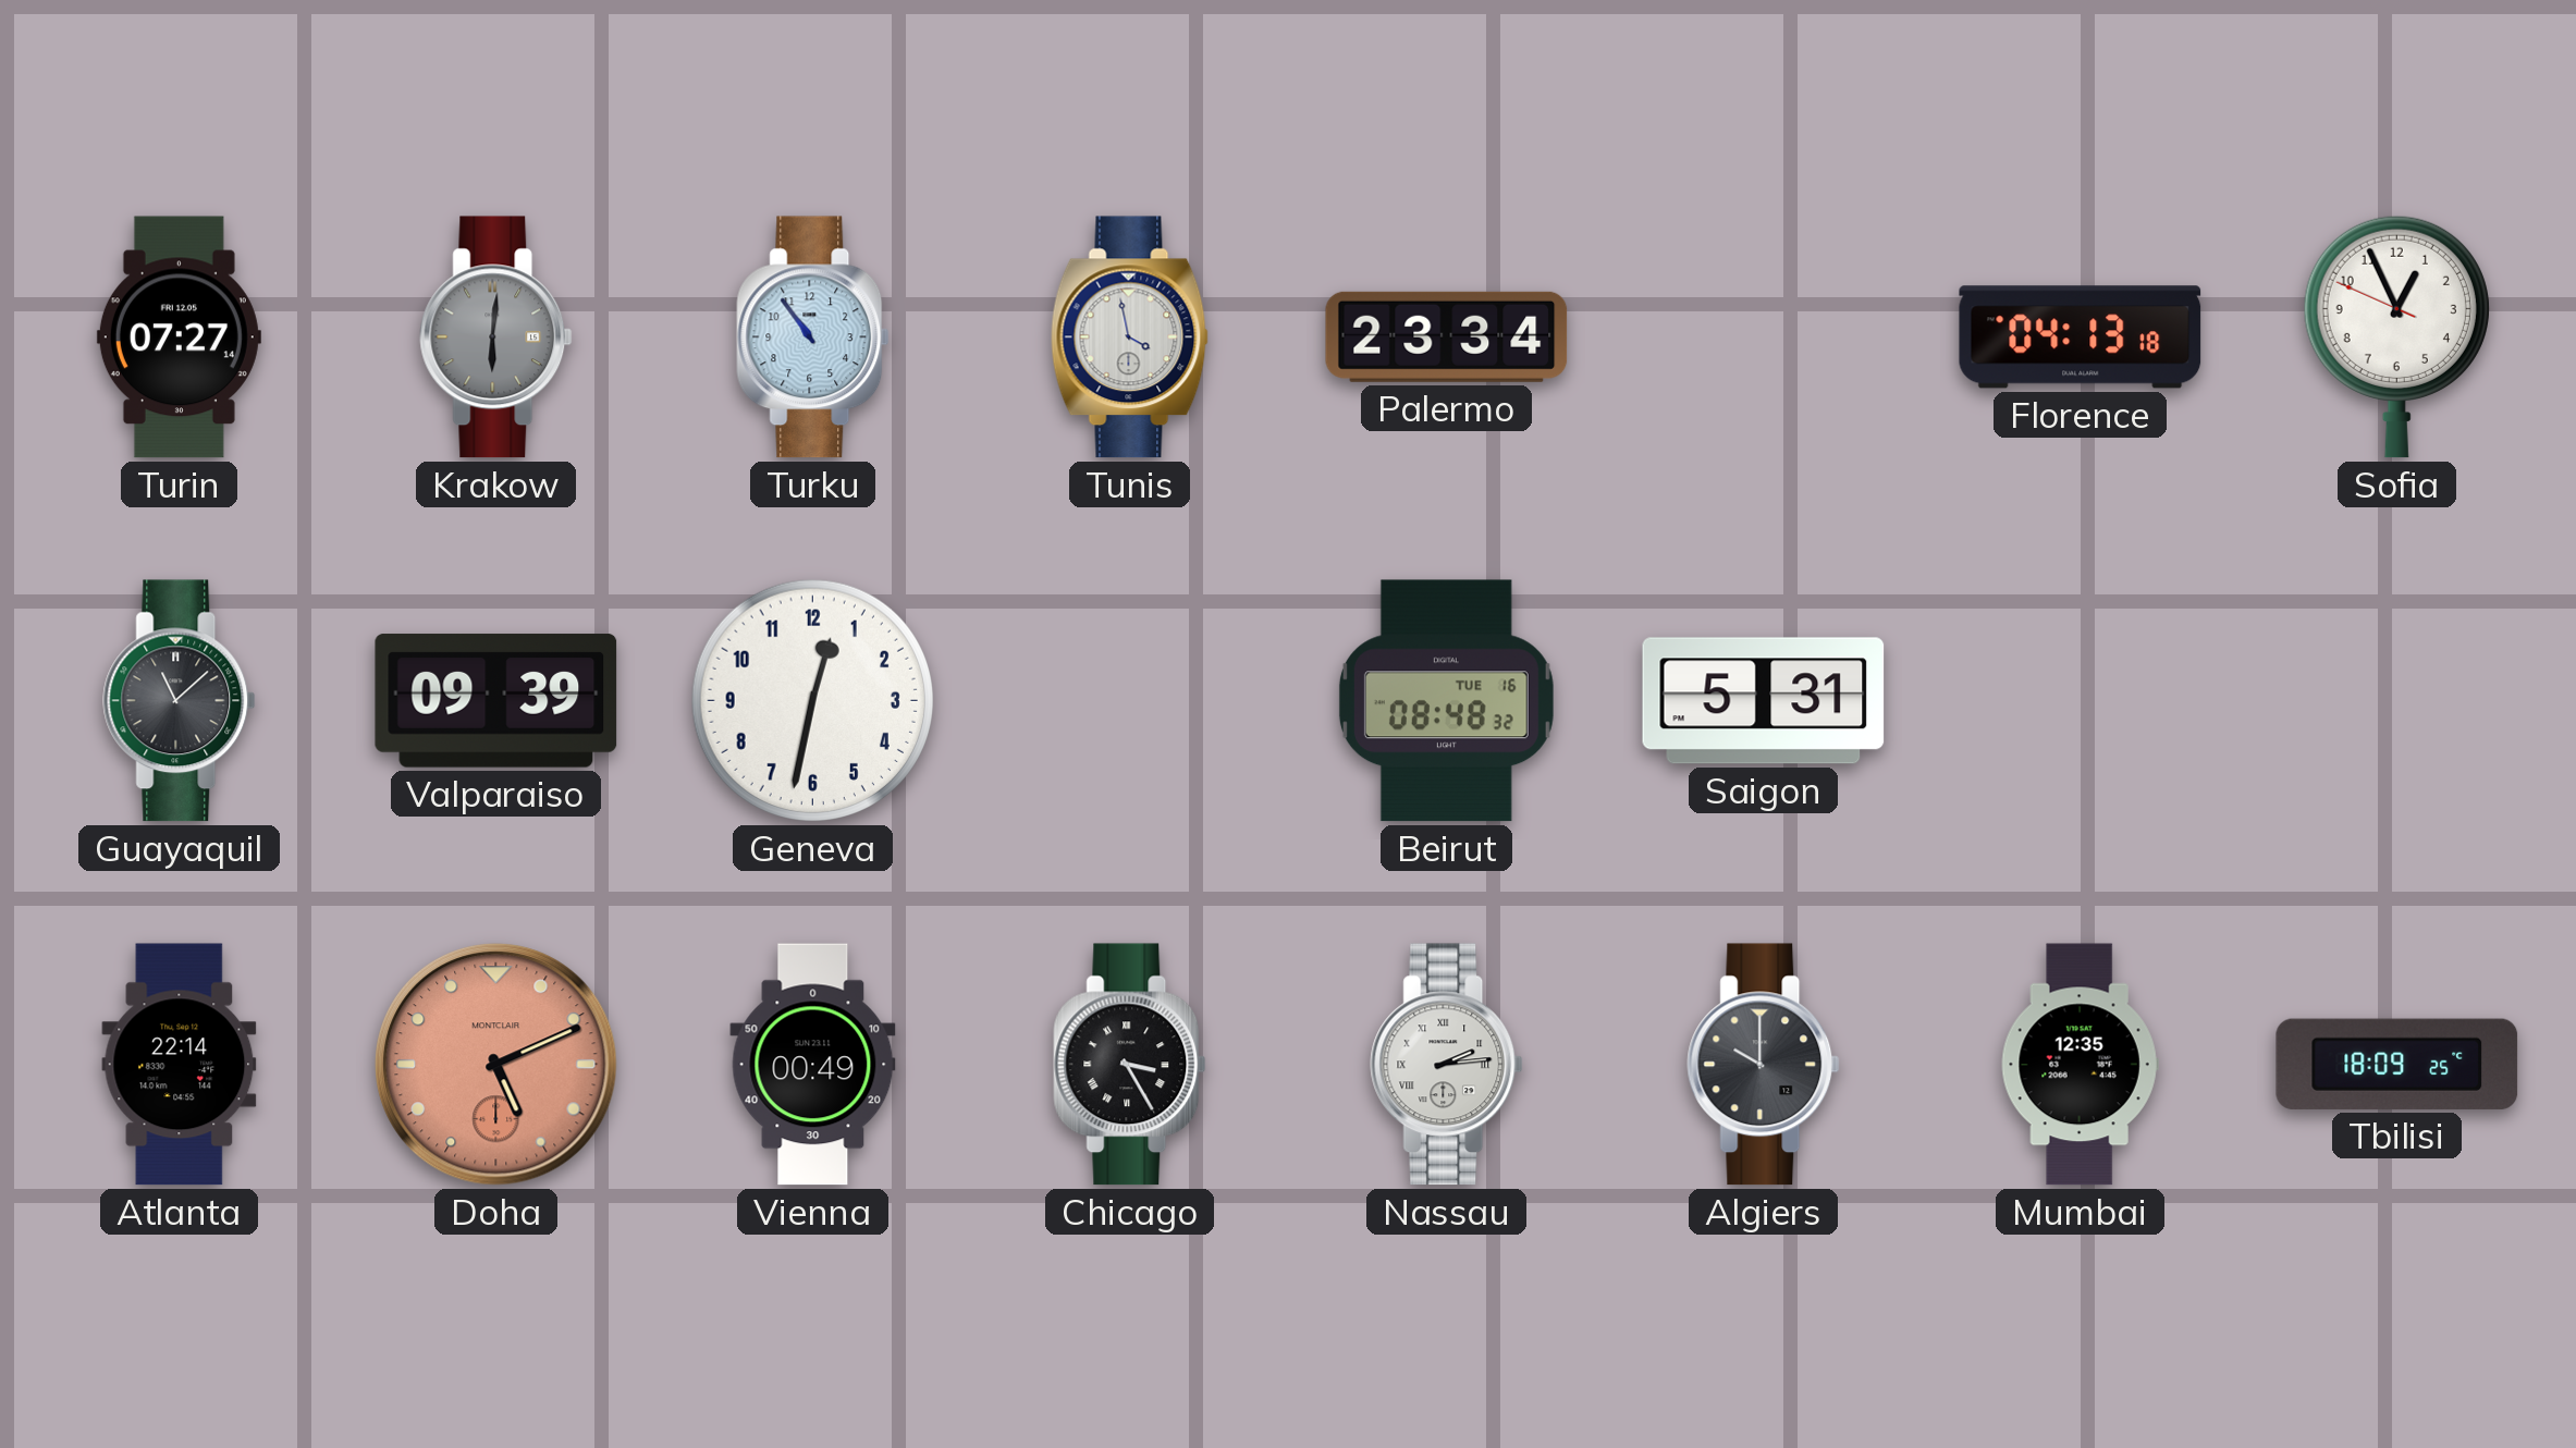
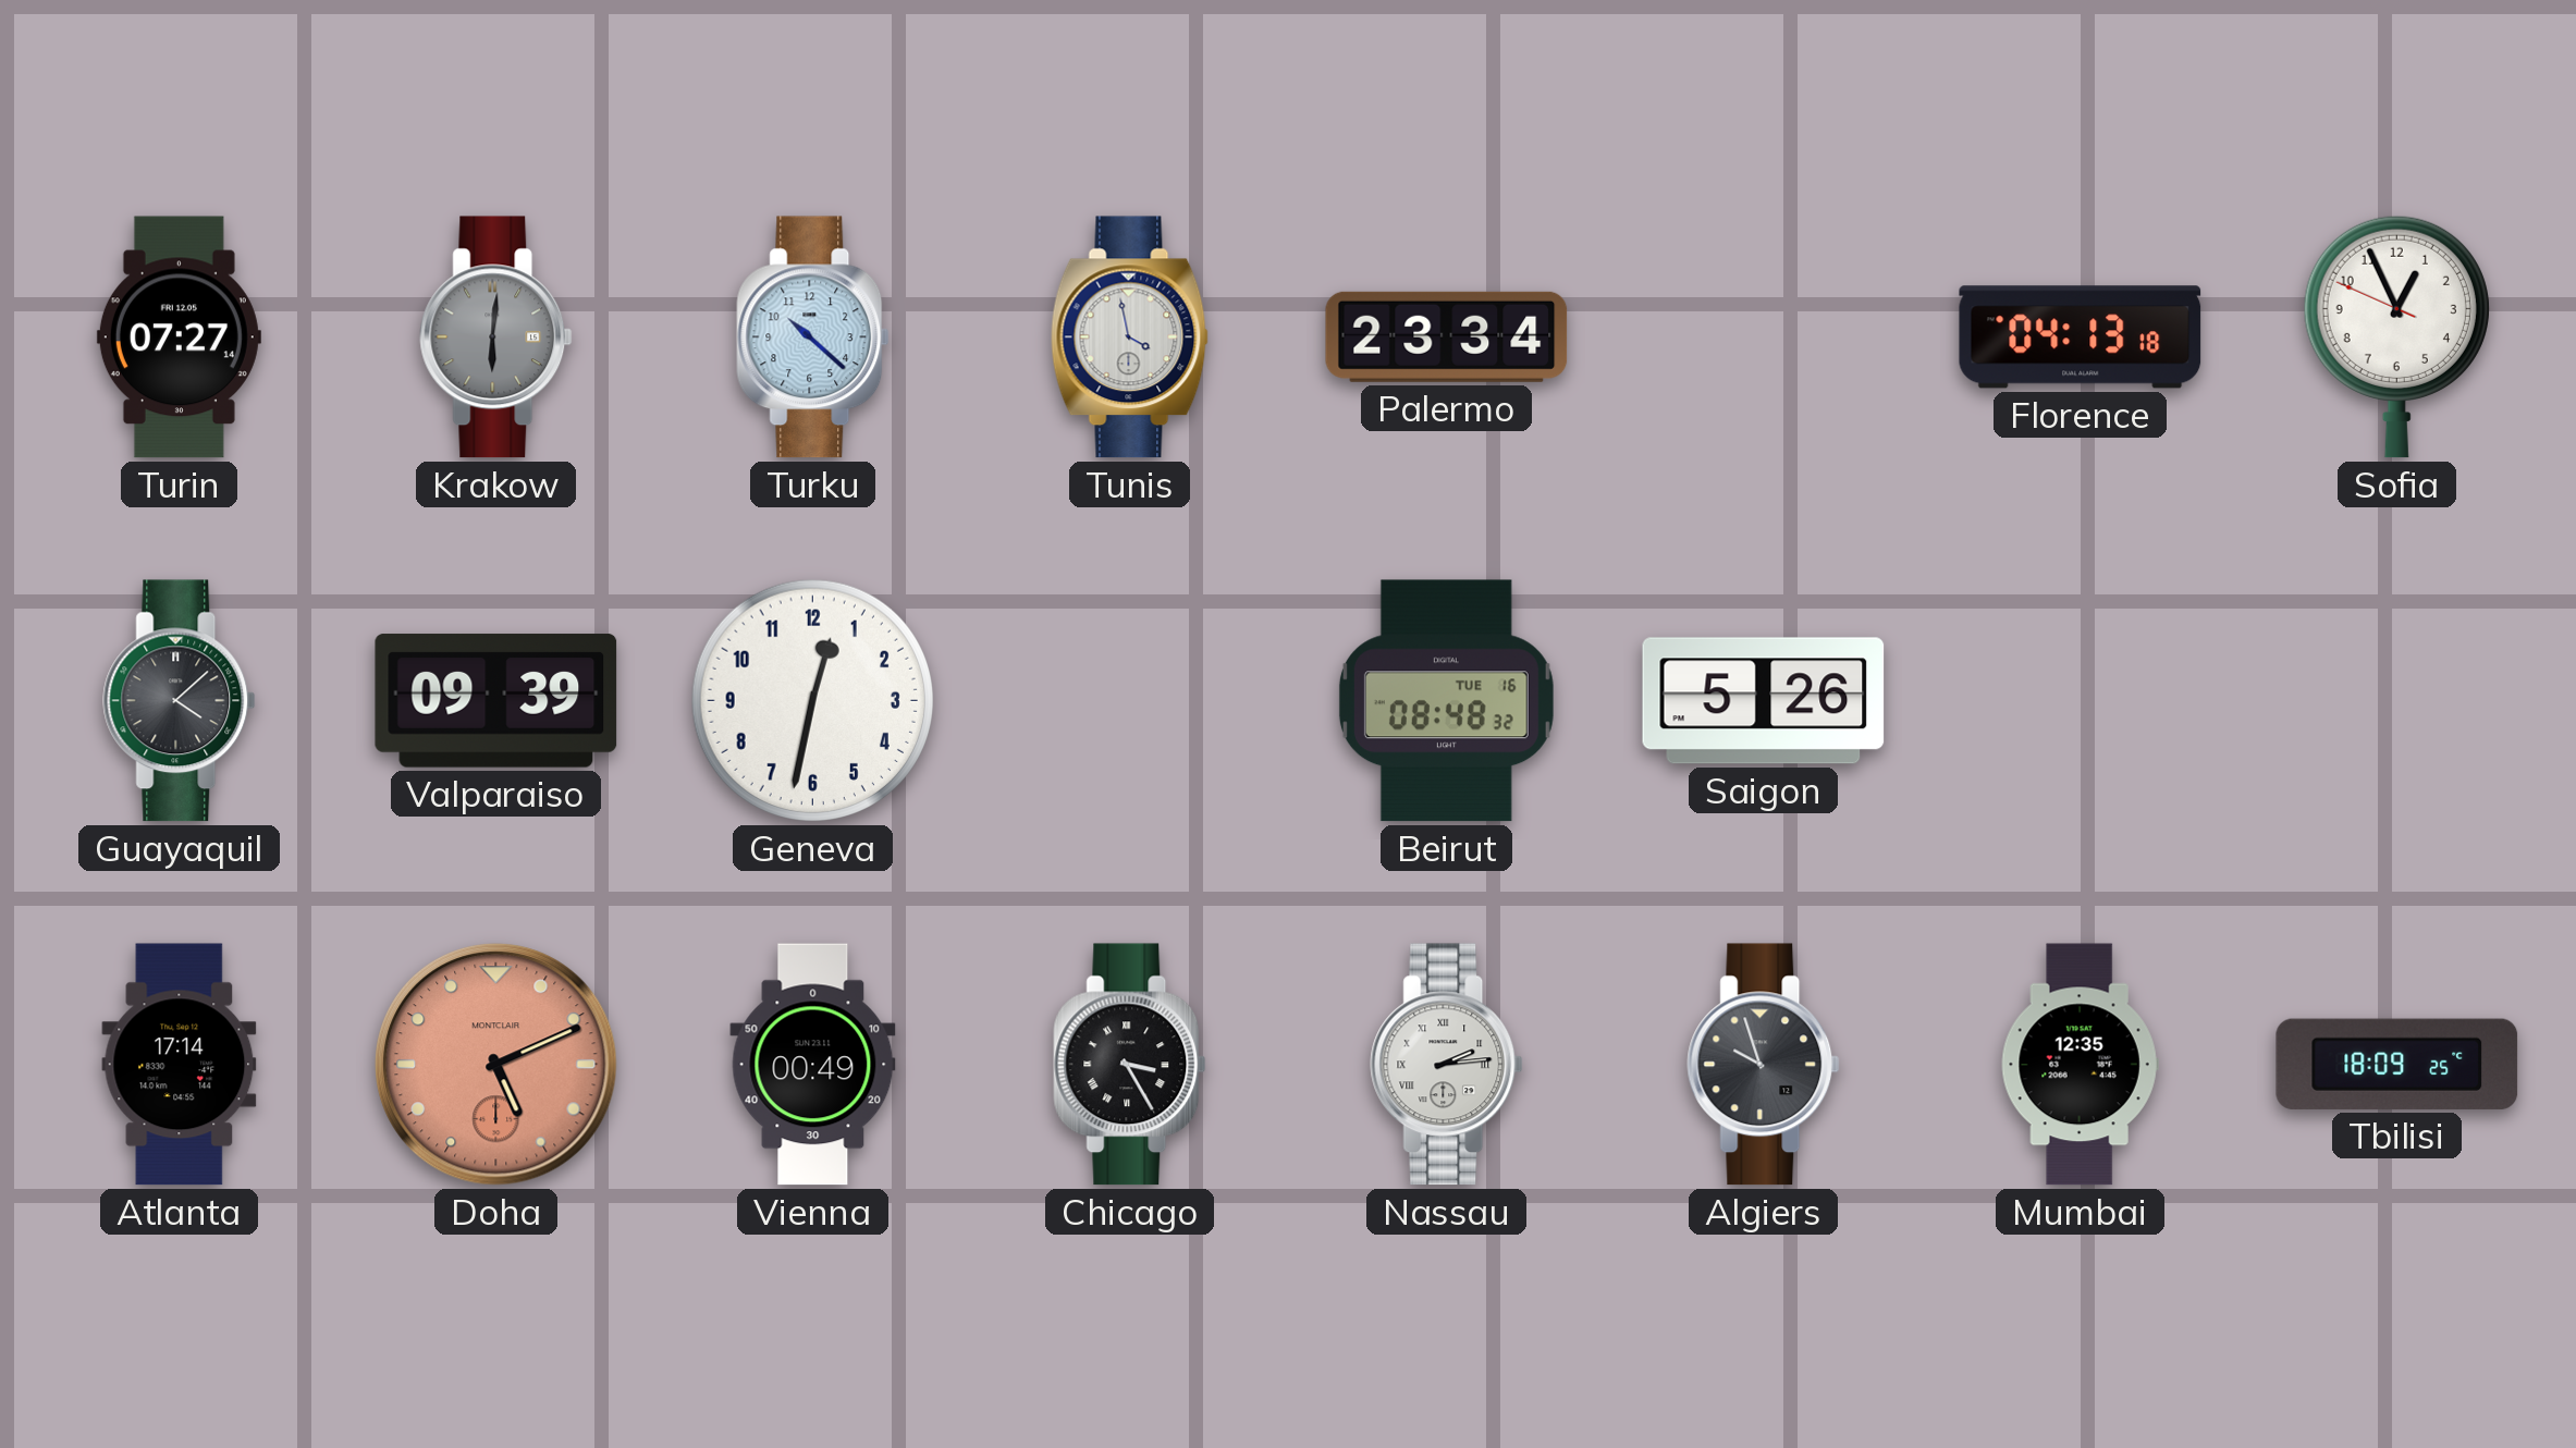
Turku: 10:54 -> 10:22
Guayaquil: 11:08 -> 4:08
Saigon: 5:31 -> 5:26
Atlanta: 22:14 -> 17:14
Algiers: 10:00 -> 9:57
